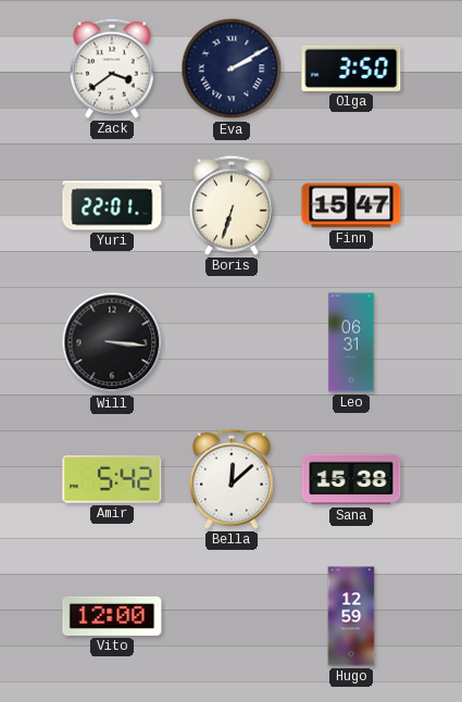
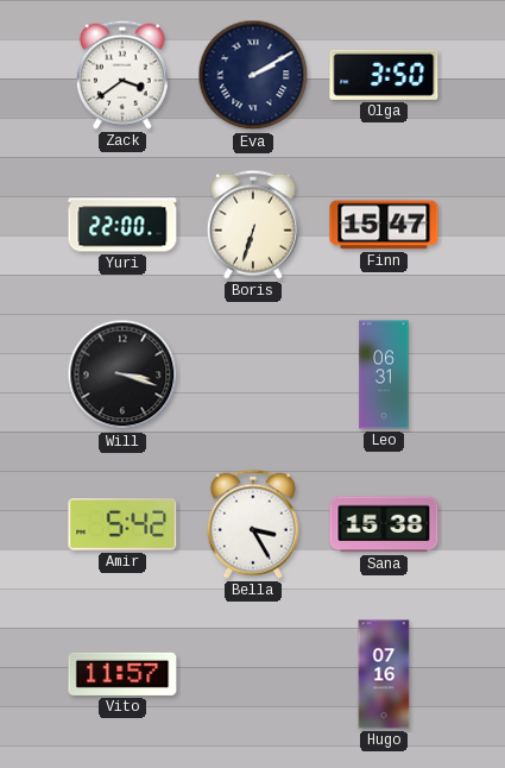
Yuri: 22:01 -> 22:00
Will: 3:16 -> 3:18
Bella: 12:08 -> 3:25
Vito: 12:00 -> 11:57
Hugo: 12:59 -> 07:16
